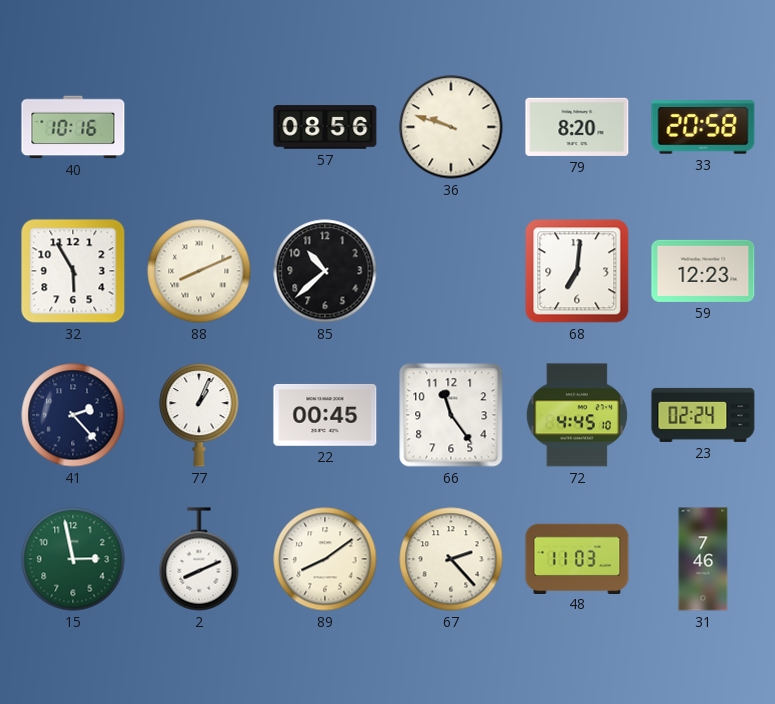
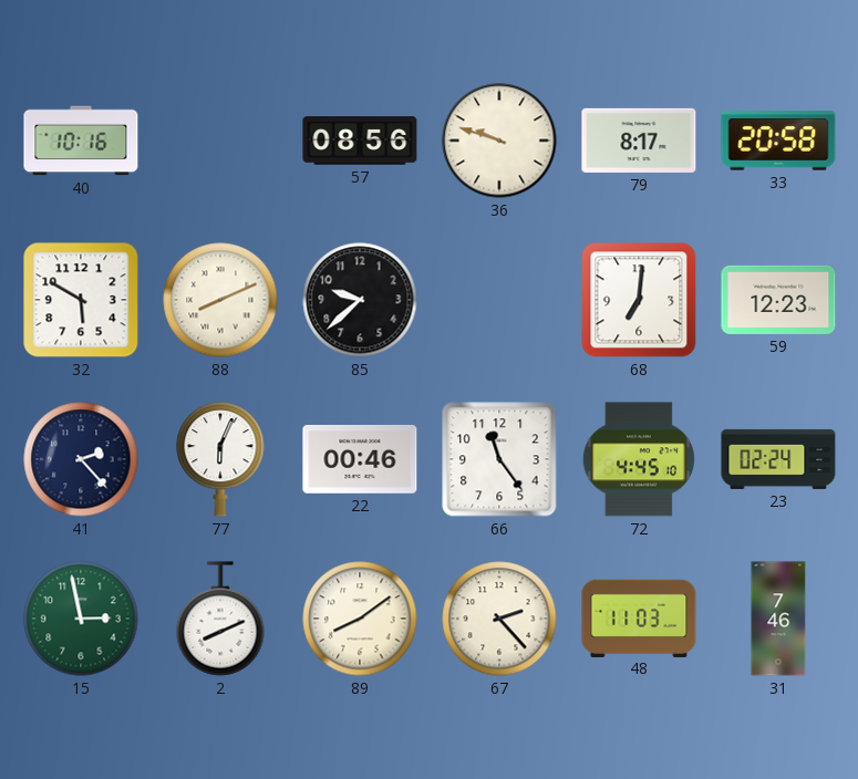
79: 8:20 -> 8:17
32: 5:55 -> 5:50
85: 10:38 -> 9:38
77: 1:04 -> 6:04
22: 00:45 -> 00:46
